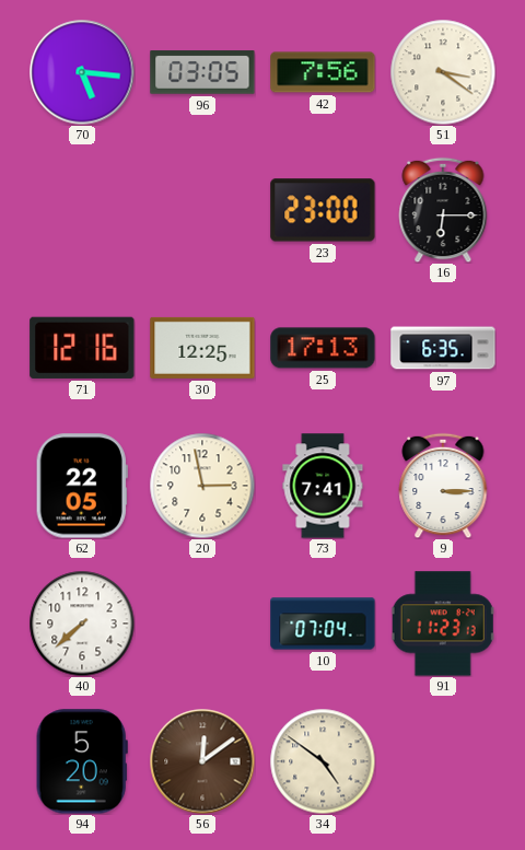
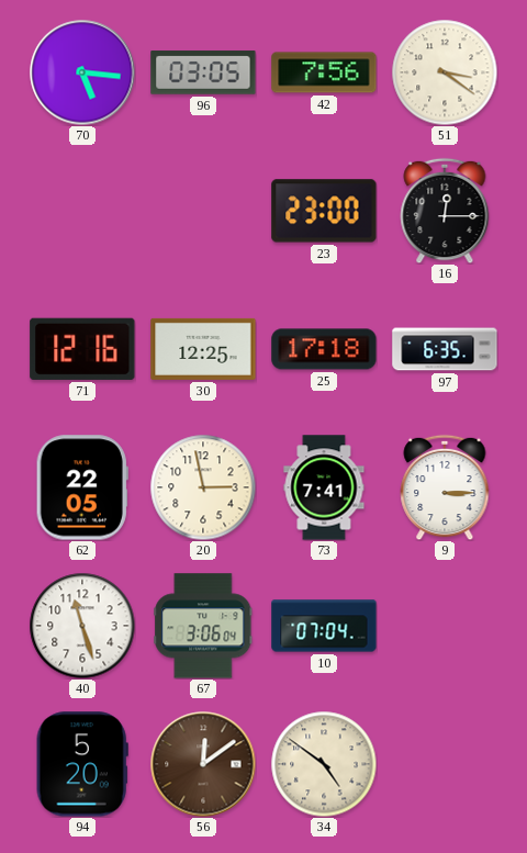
16: 6:15 -> 12:15
25: 17:13 -> 17:18
40: 7:38 -> 11:27
67: none -> 3:06
91: 11:23 -> none
